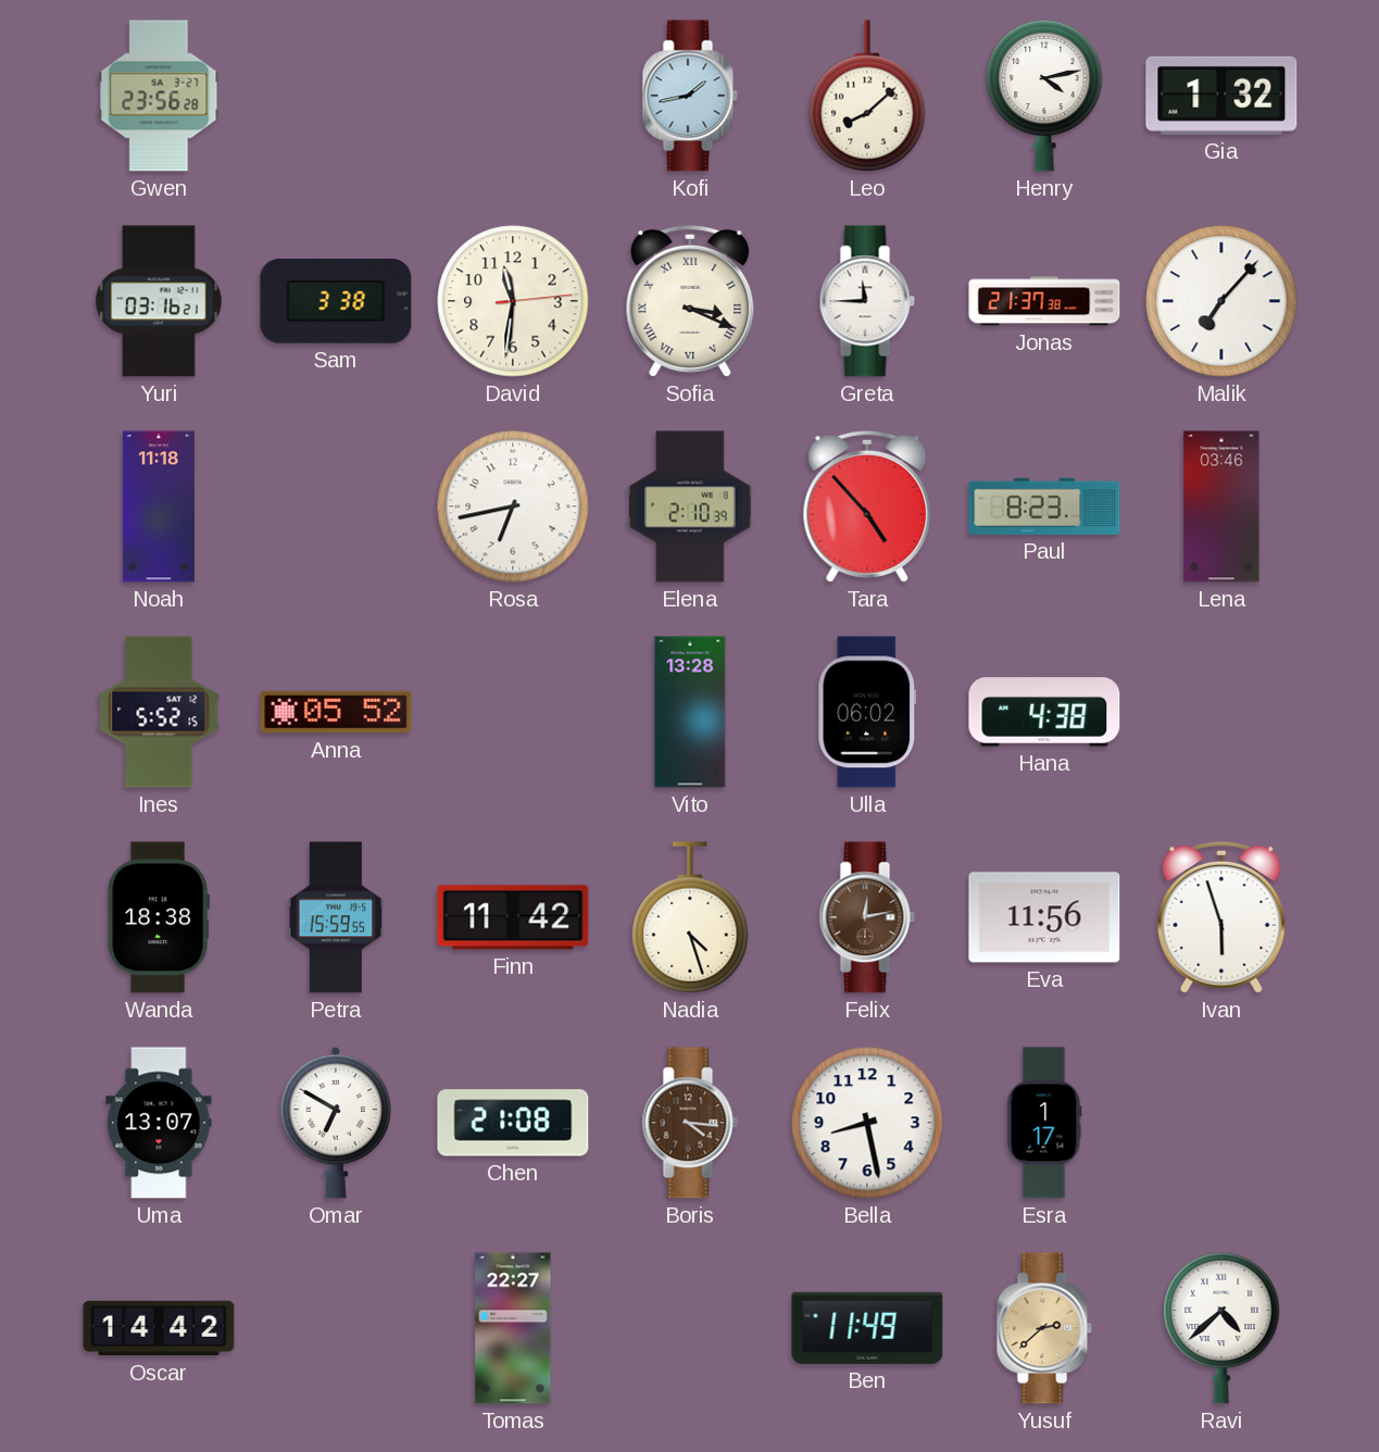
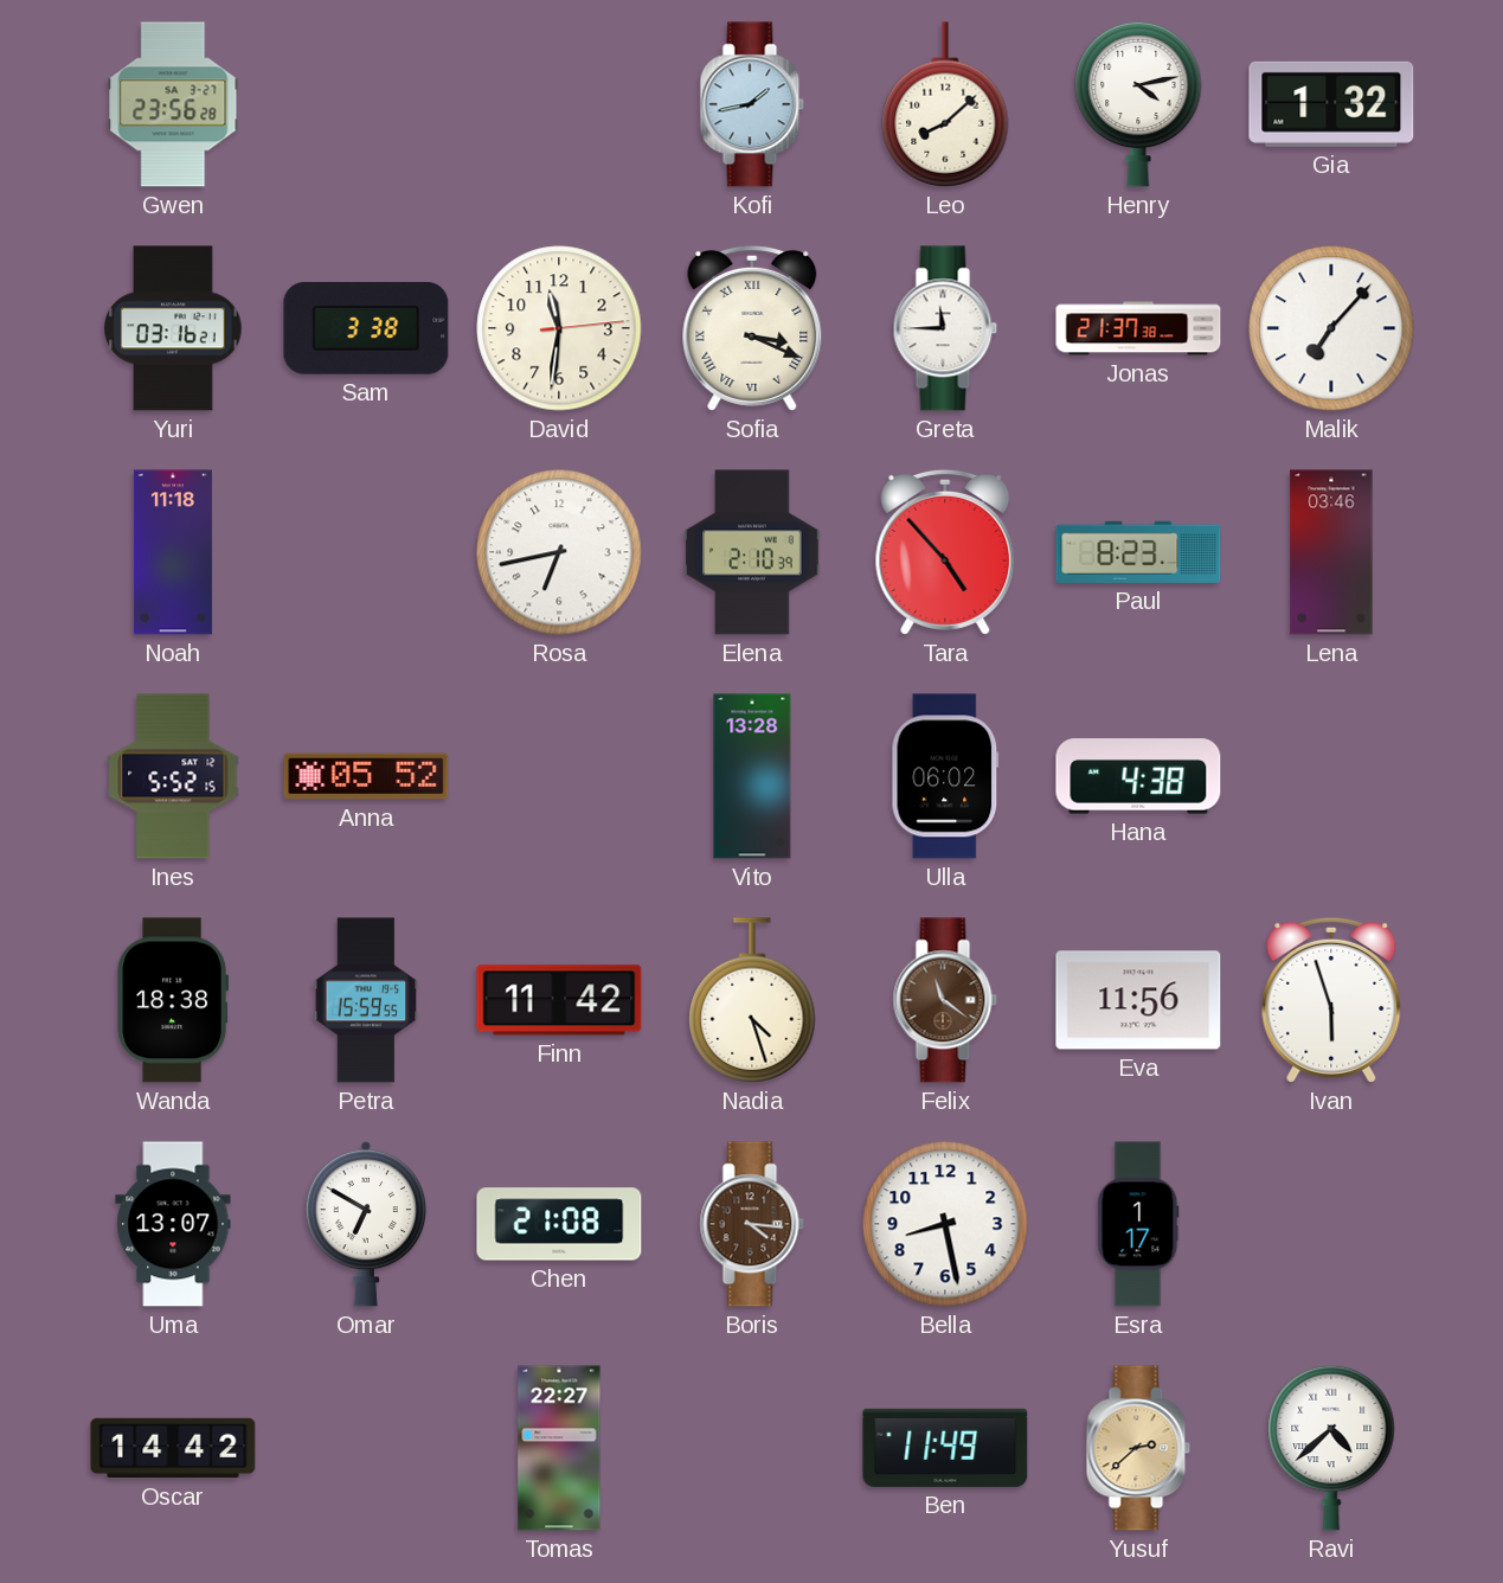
Felix: 12:13 -> 11:21
